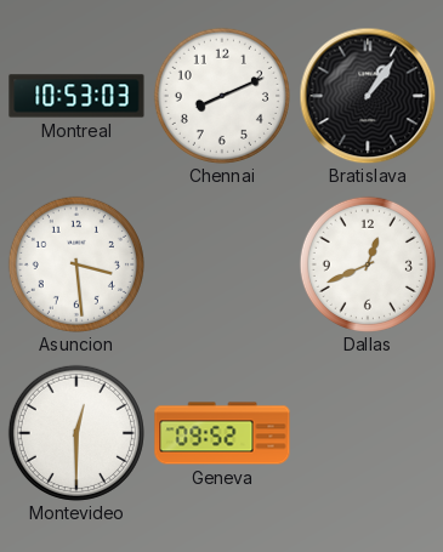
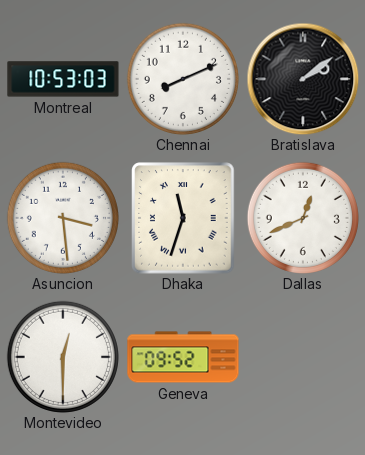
Bratislava: 1:06 -> 2:09
Dhaka: none -> 11:33
